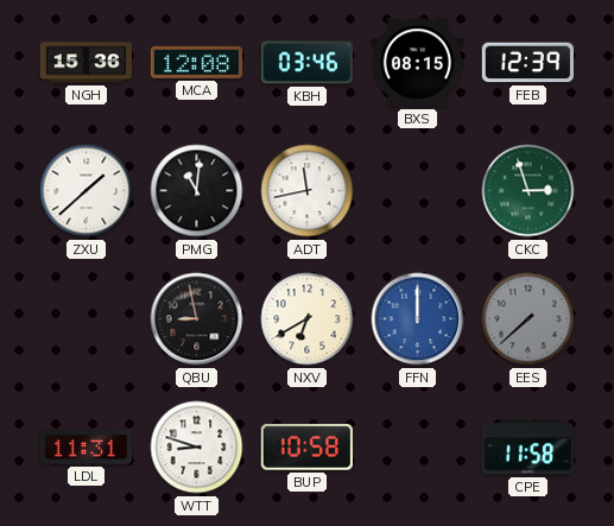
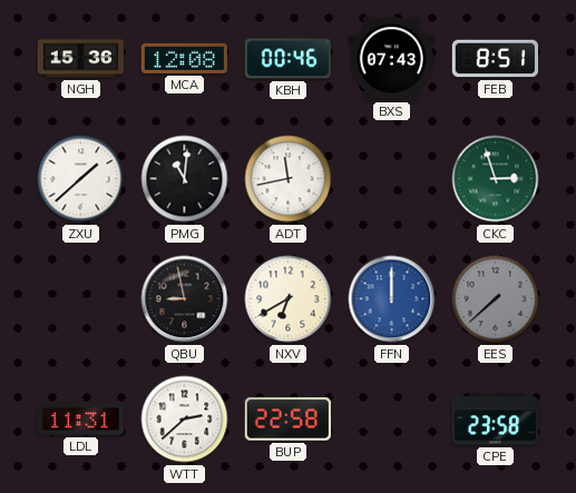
KBH: 03:46 -> 00:46
BXS: 08:15 -> 07:43
FEB: 12:39 -> 8:51
WTT: 8:48 -> 2:38
BUP: 10:58 -> 22:58
CPE: 11:58 -> 23:58
